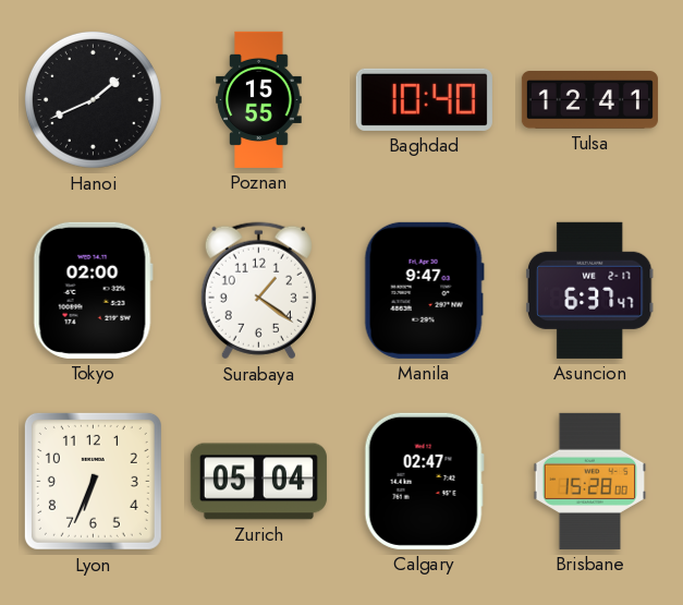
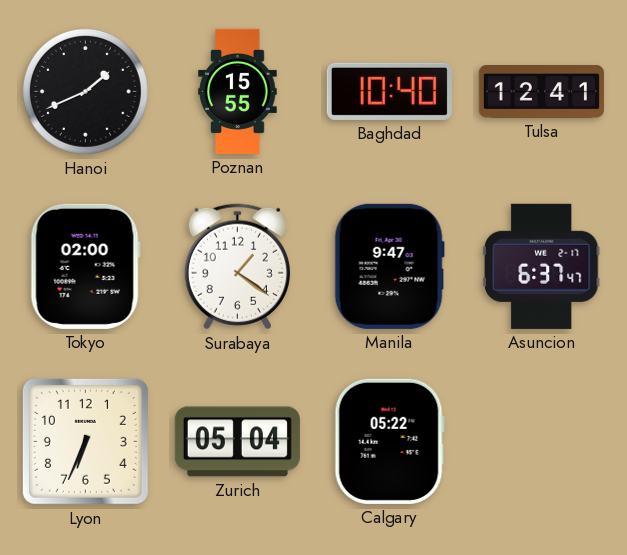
Calgary: 02:47 -> 05:22
Brisbane: 15:28 -> none
